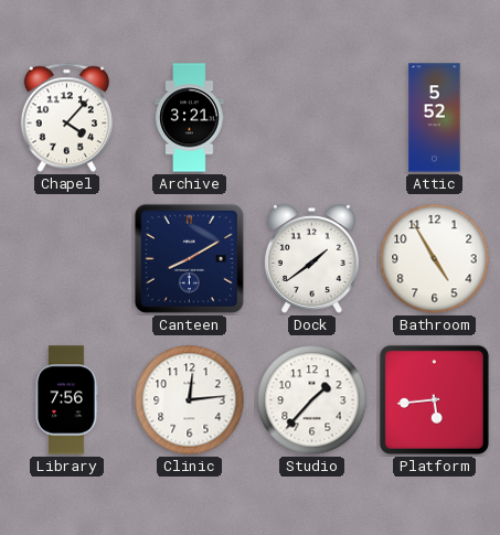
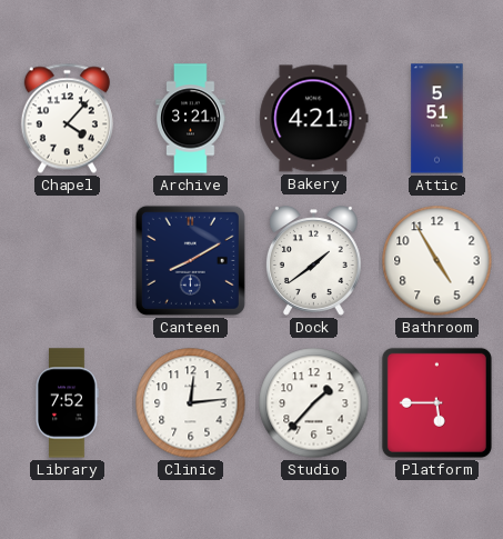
Bakery: none -> 4:21
Attic: 5:52 -> 5:51
Library: 7:56 -> 7:52
Platform: 5:44 -> 5:45
